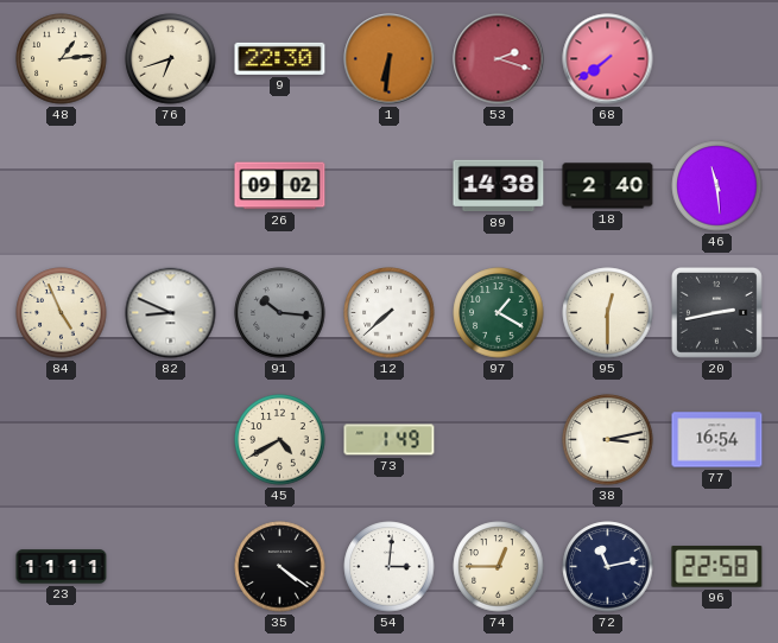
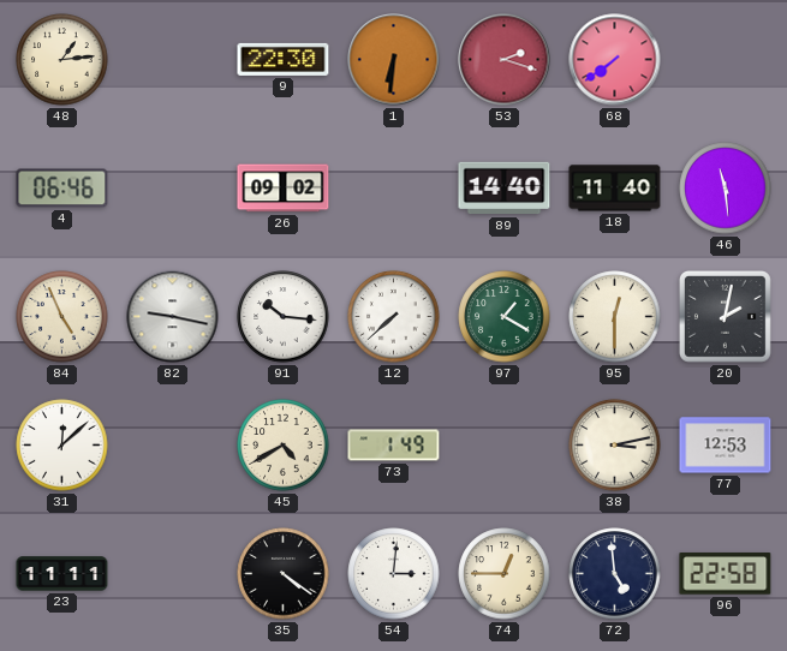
76: 6:42 -> none
4: none -> 06:46
89: 14:38 -> 14:40
18: 2:40 -> 11:40
82: 8:49 -> 9:17
91 dial: grey -> white
20: 2:43 -> 2:02
31: none -> 12:08
77: 16:54 -> 12:53
72: 11:13 -> 4:59
